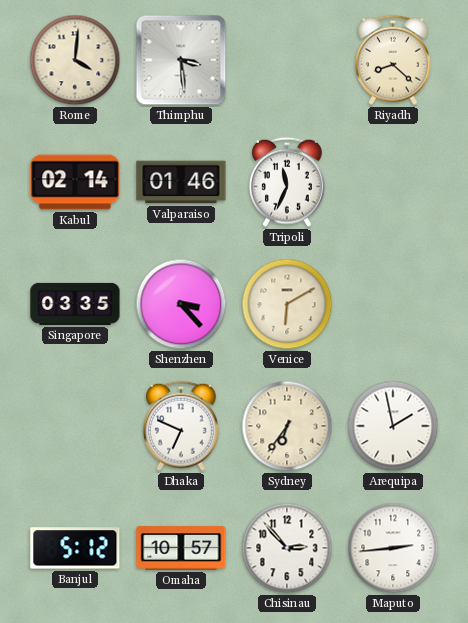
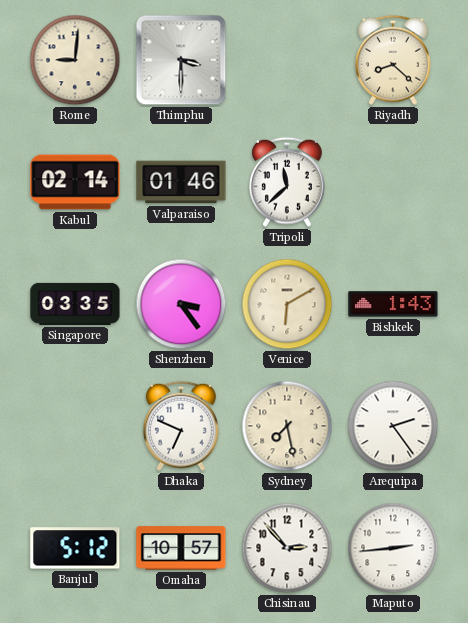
Rome: 4:01 -> 9:01
Thimphu: 3:29 -> 3:30
Tripoli: 11:34 -> 11:38
Shenzhen: 3:23 -> 3:24
Bishkek: none -> 1:43
Sydney: 6:36 -> 7:28
Arequipa: 1:58 -> 2:24
